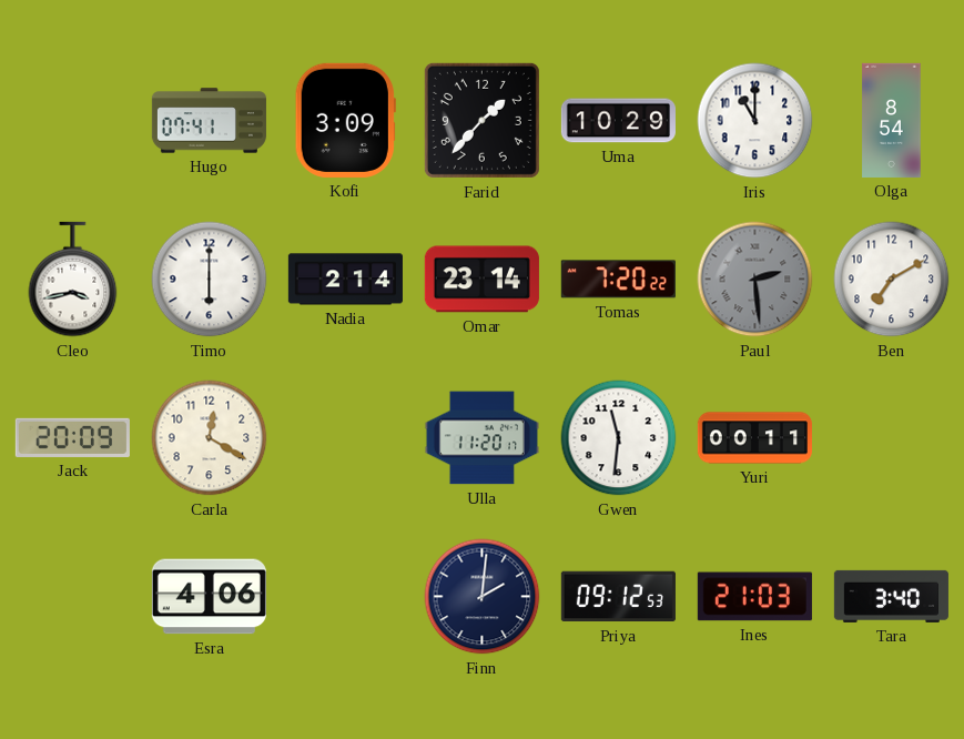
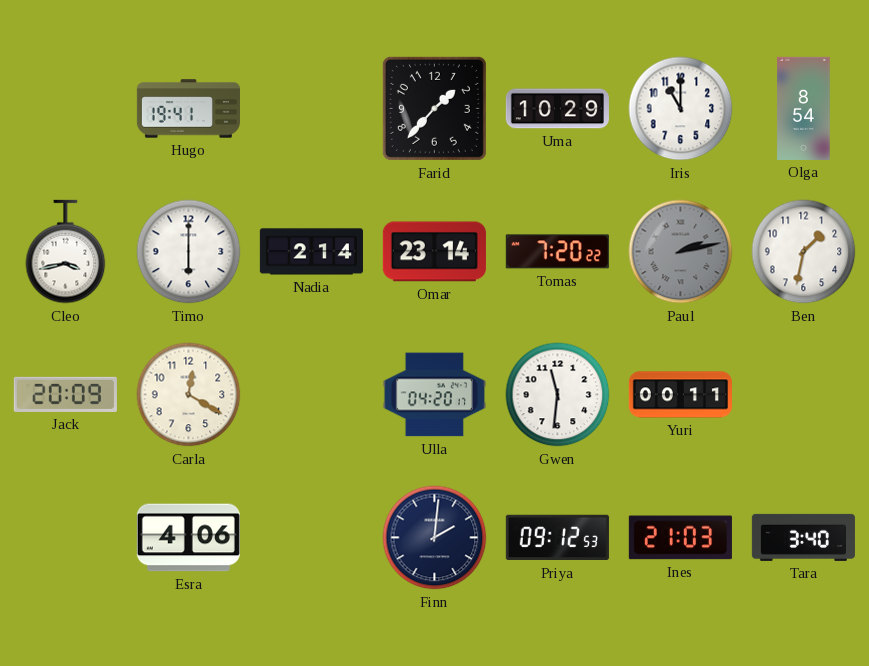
Hugo: 07:41 -> 19:41
Kofi: 3:09 -> none
Paul: 2:29 -> 2:13
Ben: 7:10 -> 1:32
Ulla: 11:20 -> 04:20
